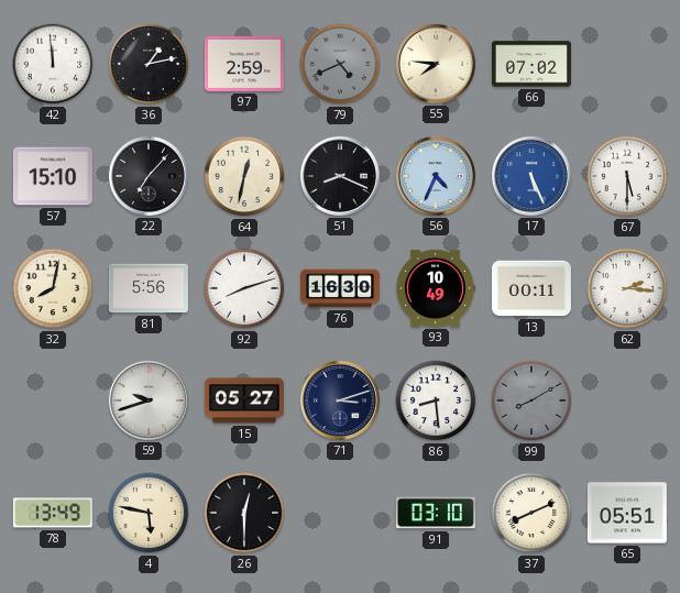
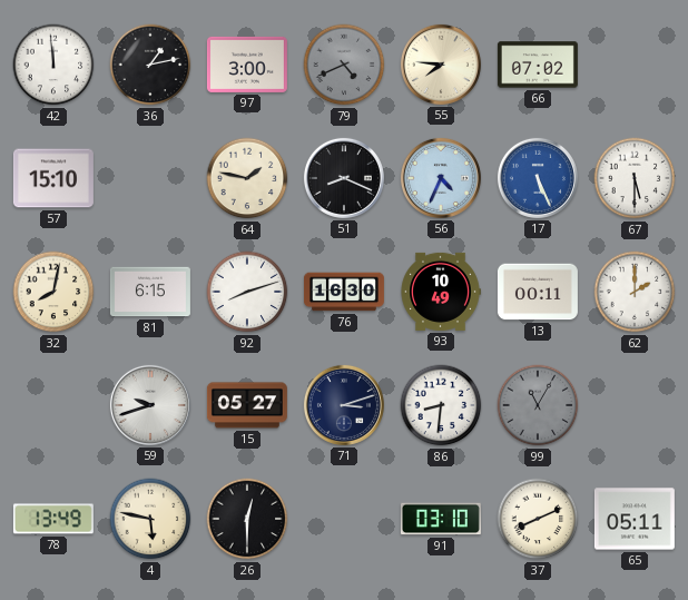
97: 2:59 -> 3:00
22: 7:07 -> none
64: 12:32 -> 1:47
81: 5:56 -> 6:15
62: 2:16 -> 2:00
86: 8:29 -> 8:31
99: 8:10 -> 11:05
65: 05:51 -> 05:11
